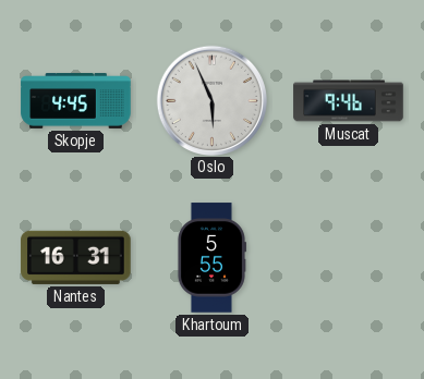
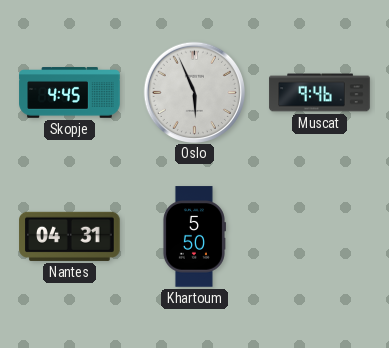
Nantes: 16:31 -> 04:31
Khartoum: 5:55 -> 5:50
